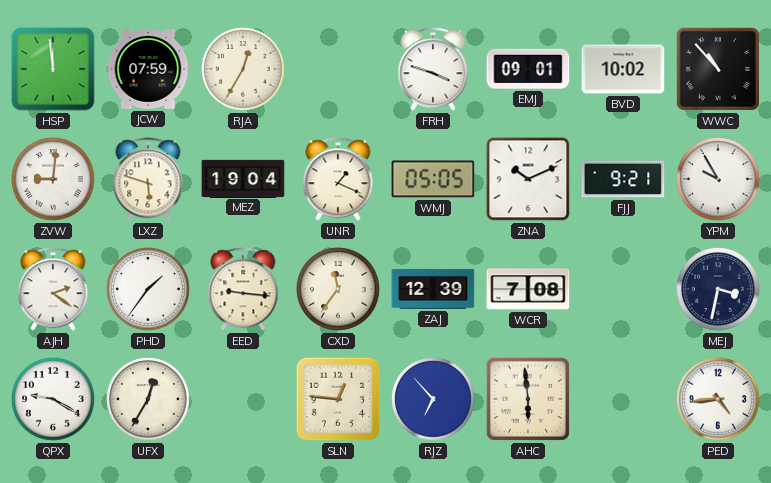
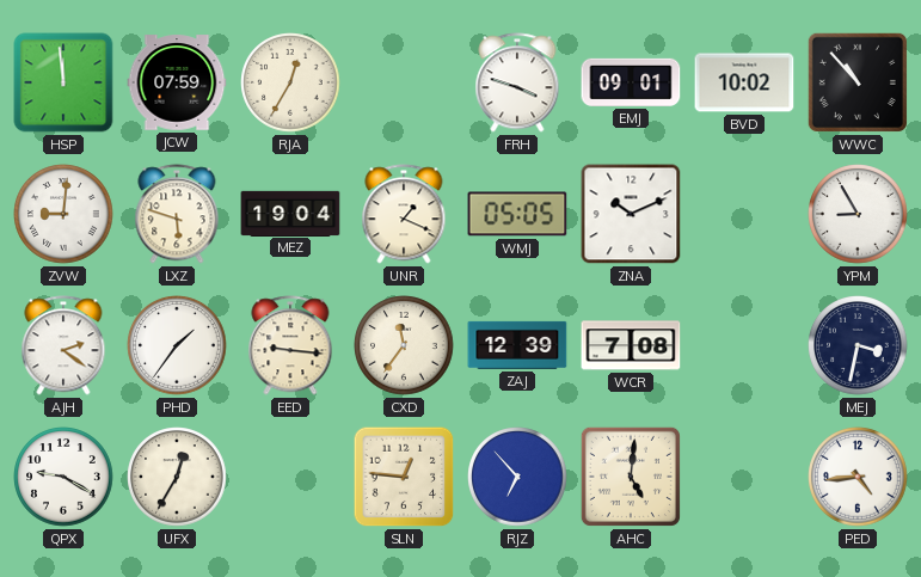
FJJ: 9:21 -> none
YPM: 9:55 -> 8:55
AHC: 5:59 -> 5:01
